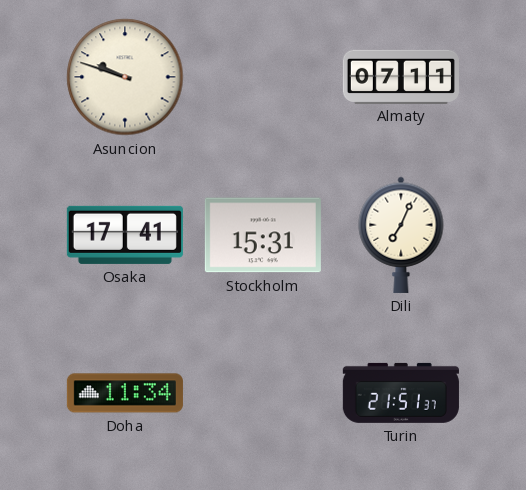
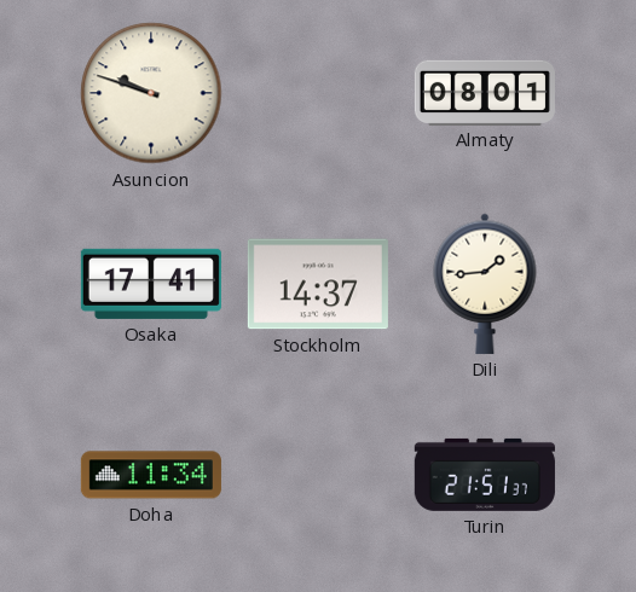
Almaty: 07:11 -> 08:01
Stockholm: 15:31 -> 14:37
Dili: 7:04 -> 1:44
